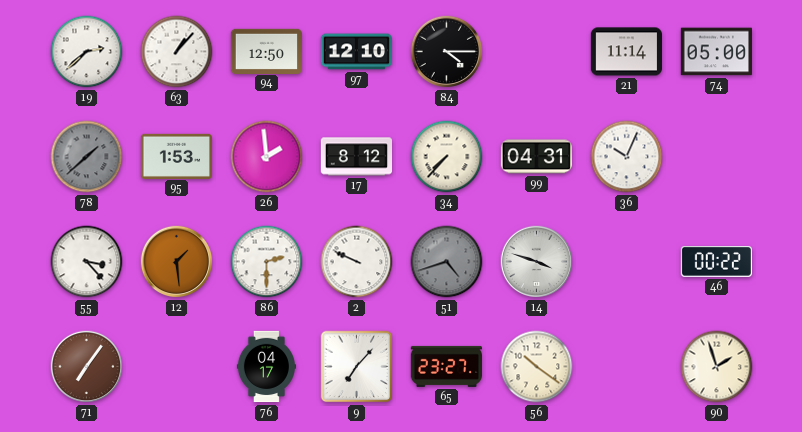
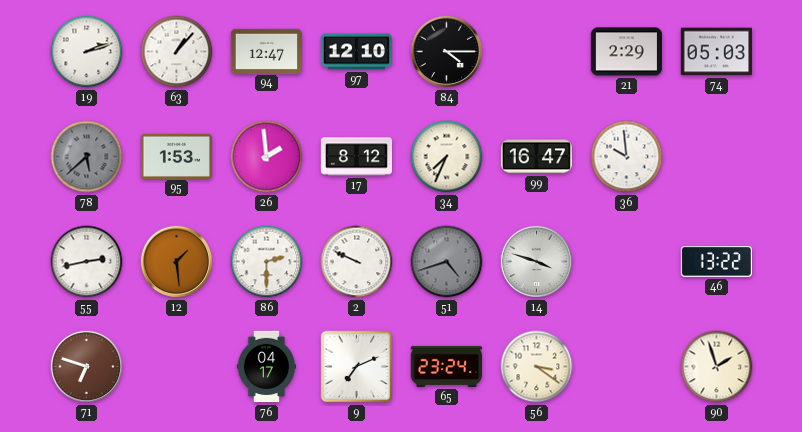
19: 2:38 -> 2:12
94: 12:50 -> 12:47
21: 11:14 -> 2:29
74: 05:00 -> 05:03
78: 1:38 -> 5:38
34: 7:37 -> 7:34
99: 04:31 -> 16:47
36: 10:04 -> 9:59
55: 3:23 -> 2:43
46: 00:22 -> 13:22
71: 7:06 -> 6:48
9: 7:07 -> 7:11
65: 23:27 -> 23:24
56: 10:21 -> 3:21
